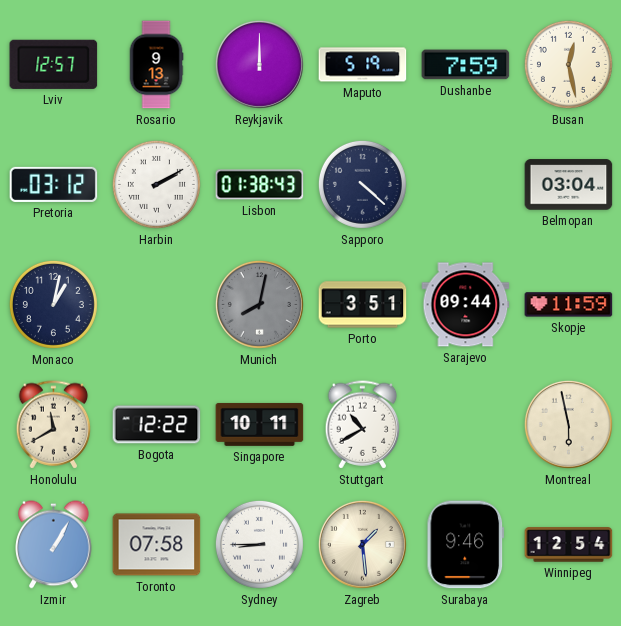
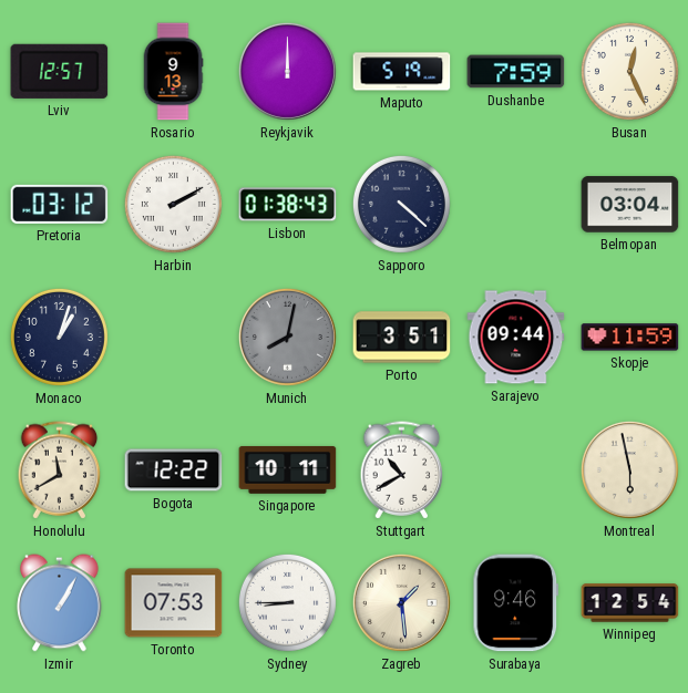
Busan: 12:28 -> 12:26
Monaco: 1:02 -> 1:03
Toronto: 07:58 -> 07:53
